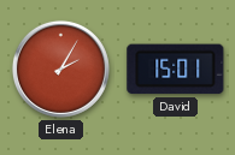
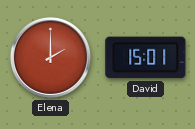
Elena: 2:05 -> 2:00
